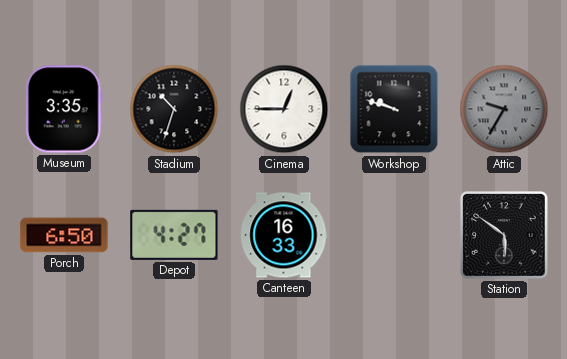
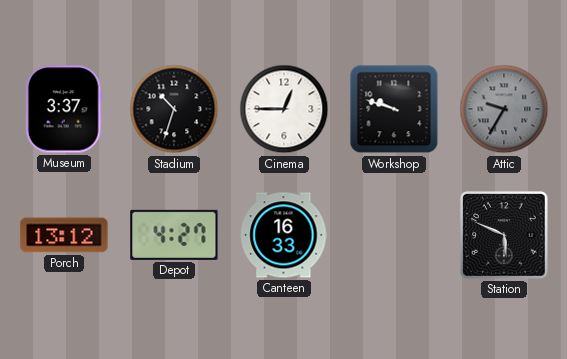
Museum: 3:35 -> 3:37
Porch: 6:50 -> 13:12
Station: 5:51 -> 5:49
